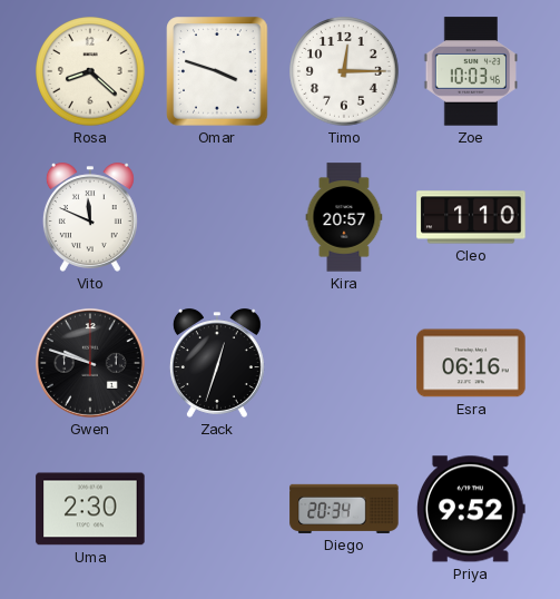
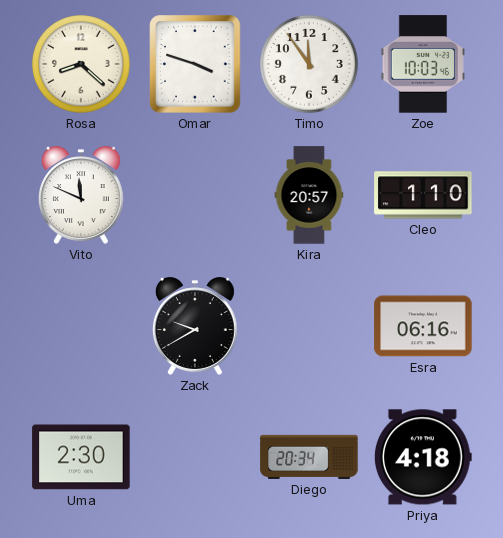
Timo: 12:15 -> 11:54
Gwen: 9:48 -> none
Zack: 12:33 -> 9:40
Priya: 9:52 -> 4:18
